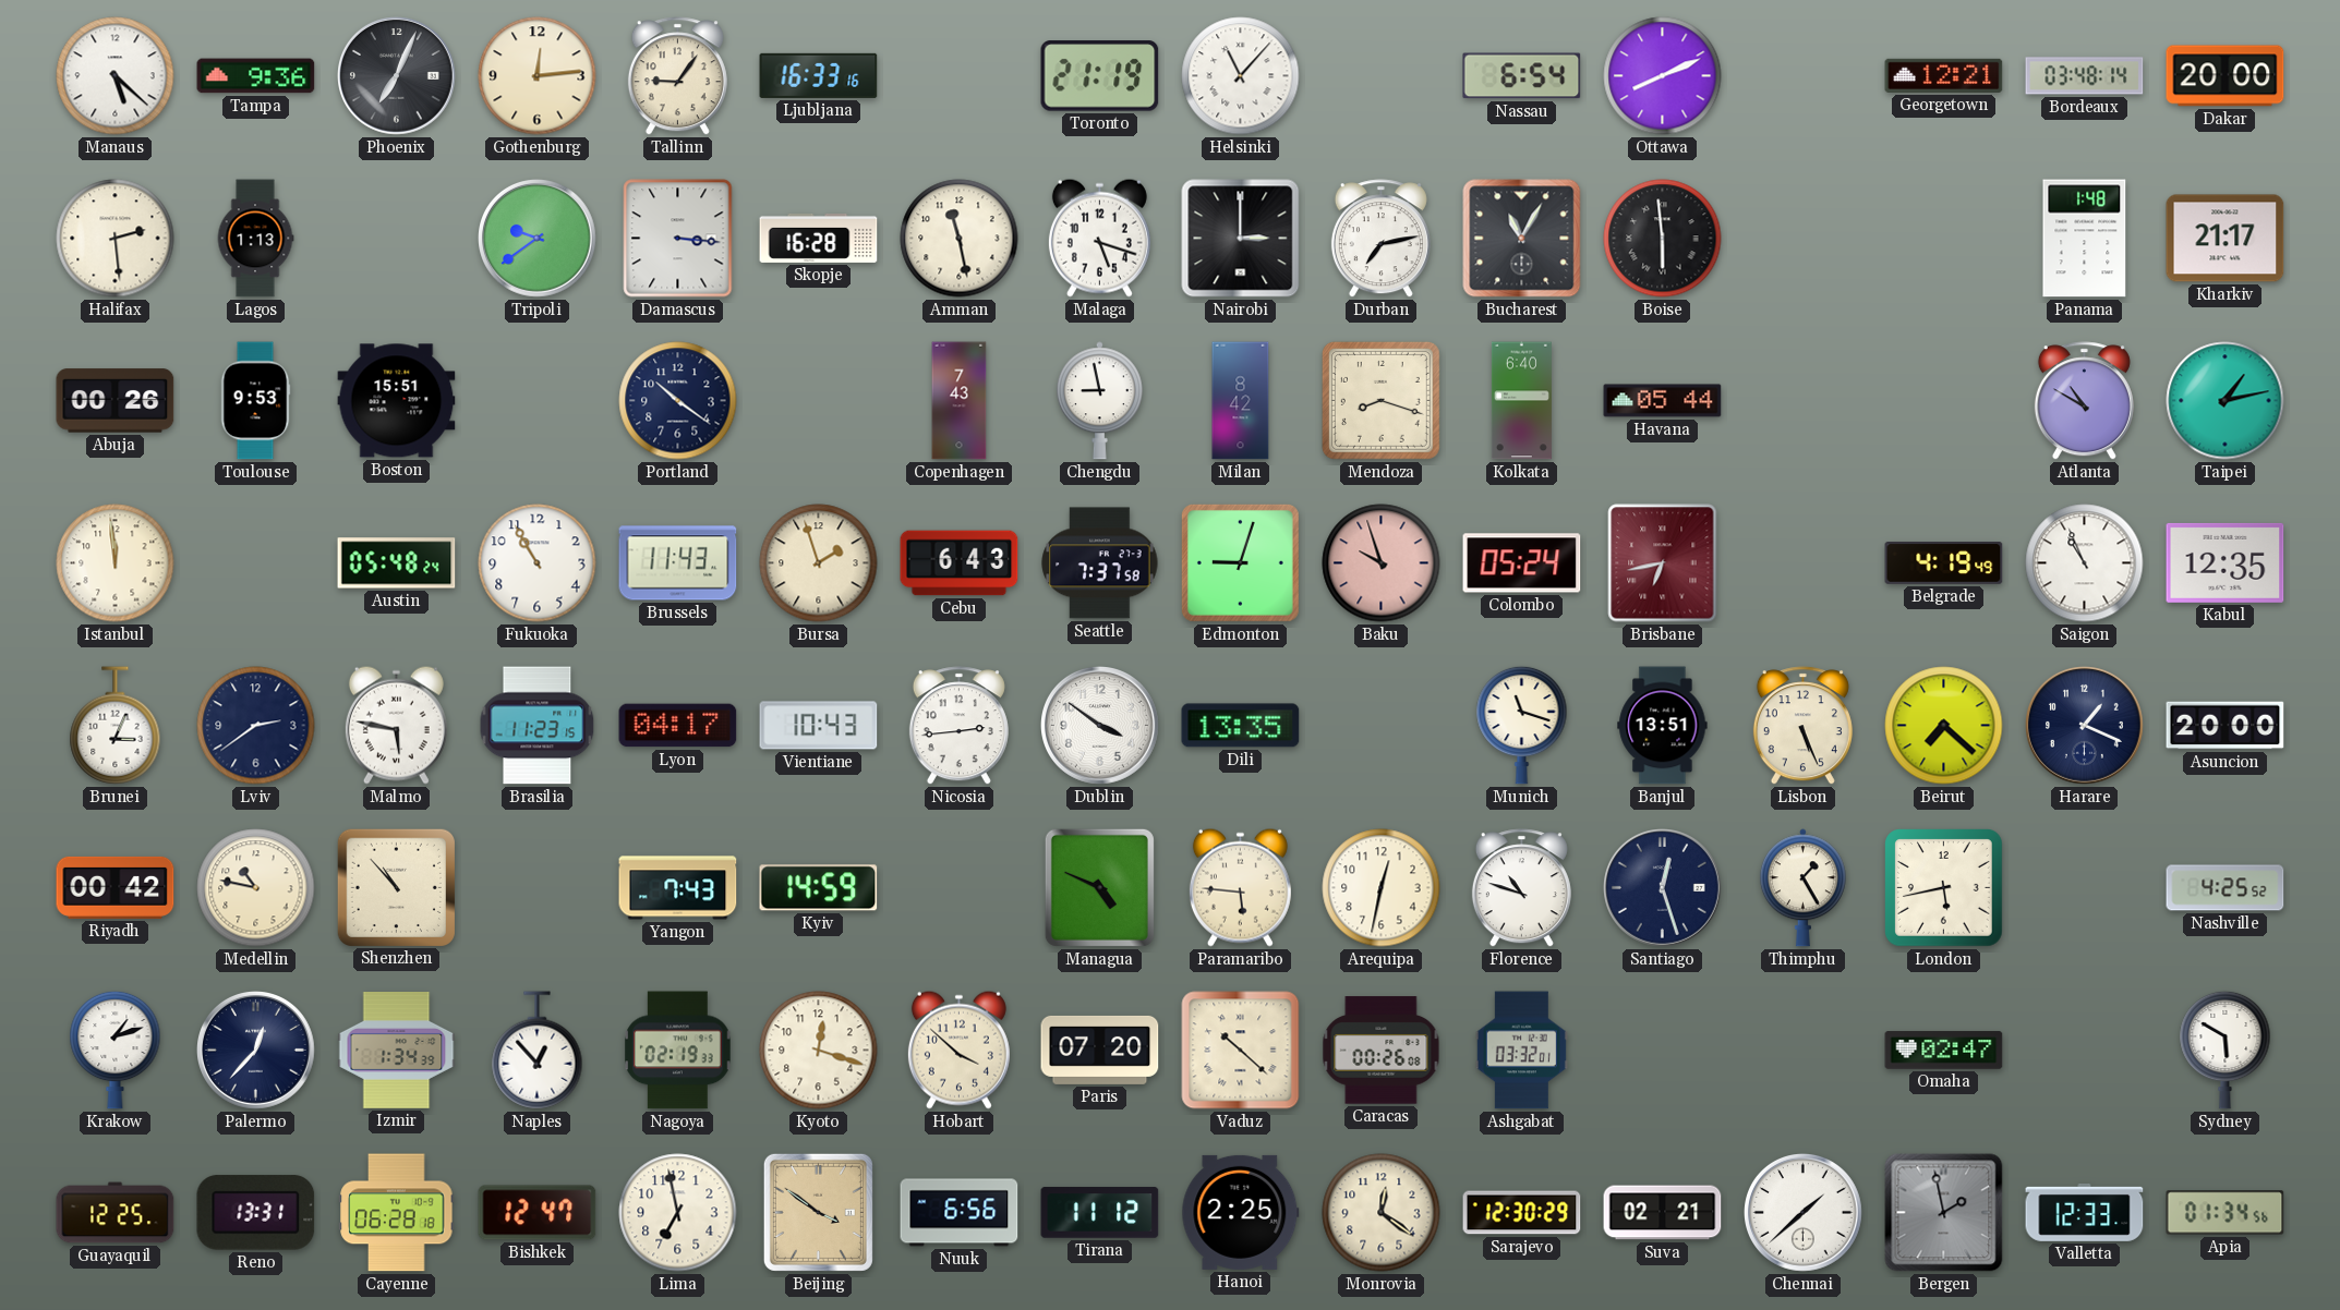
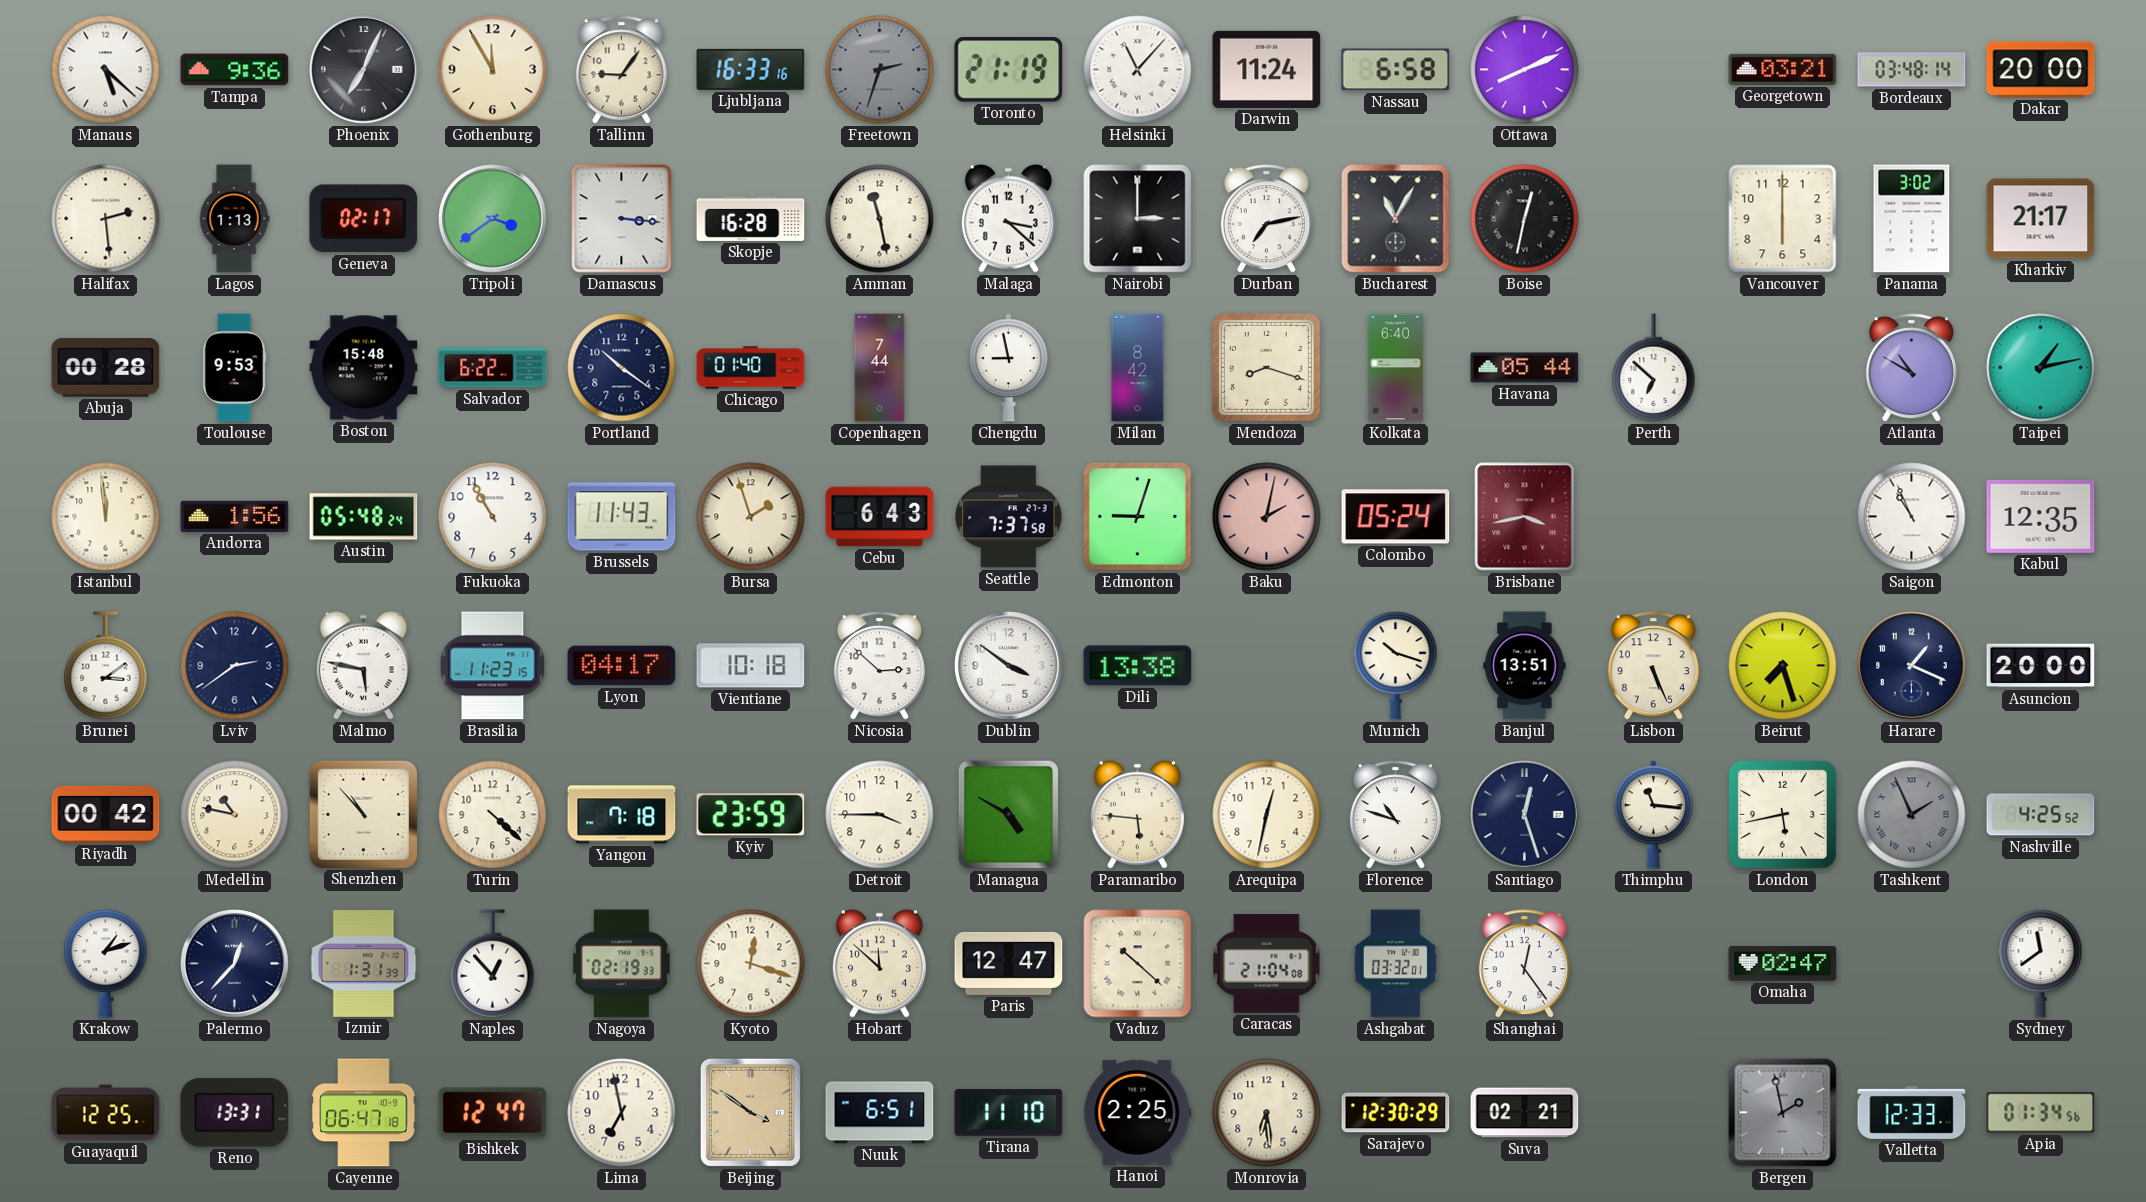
Gothenburg: 12:14 -> 11:55
Freetown: none -> 2:33
Darwin: none -> 11:24
Nassau: 6:54 -> 6:58
Georgetown: 12:21 -> 03:21
Geneva: none -> 02:17
Tripoli: 9:39 -> 3:39
Malaga: 5:18 -> 3:22
Boise: 5:59 -> 12:32
Vancouver: none -> 6:00
Panama: 1:48 -> 3:02
Abuja: 00:26 -> 00:28
Boston: 15:51 -> 15:48
Salvador: none -> 6:22
Chicago: none -> 01:40
Copenhagen: 7:43 -> 7:44
Perth: none -> 6:52
Andorra: none -> 1:56
Baku: 9:57 -> 2:02
Brisbane: 6:43 -> 3:43
Belgrade: 4:19 -> none
Brunei: 3:04 -> 3:09
Vientiane: 10:43 -> 10:18
Nicosia: 2:44 -> 2:52
Dili: 13:35 -> 13:38
Munich: 11:18 -> 10:18
Beirut: 7:22 -> 7:27
Turin: none -> 4:22
Yangon: 7:43 -> 7:18
Kyiv: 14:59 -> 23:59
Detroit: none -> 3:45
Managua: 4:49 -> 4:50
Thimphu: 1:25 -> 11:16
Tashkent: none -> 1:56
Izmir: 1:34 -> 1:31
Hobart: 3:52 -> 11:52
Paris: 07:20 -> 12:47
Caracas: 00:26 -> 21:04
Shanghai: none -> 12:24
Sydney: 5:50 -> 11:39
Cayenne: 06:28 -> 06:47
Nuuk: 6:56 -> 6:51
Tirana: 11:12 -> 11:10
Monrovia: 12:21 -> 6:29
Chennai: 1:38 -> none
